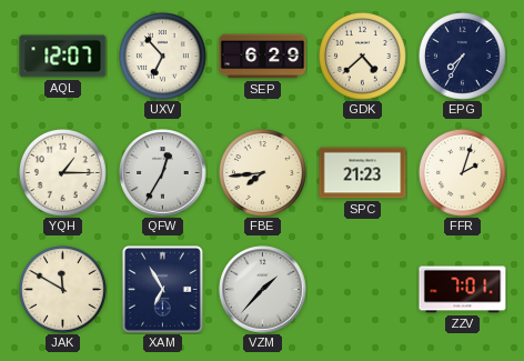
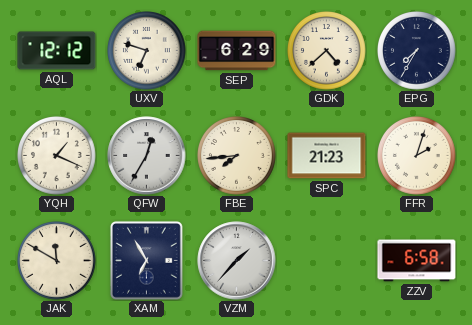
AQL: 12:07 -> 12:12
UXV: 6:53 -> 6:48
YQH: 1:15 -> 1:19
ZZV: 7:01 -> 6:58
